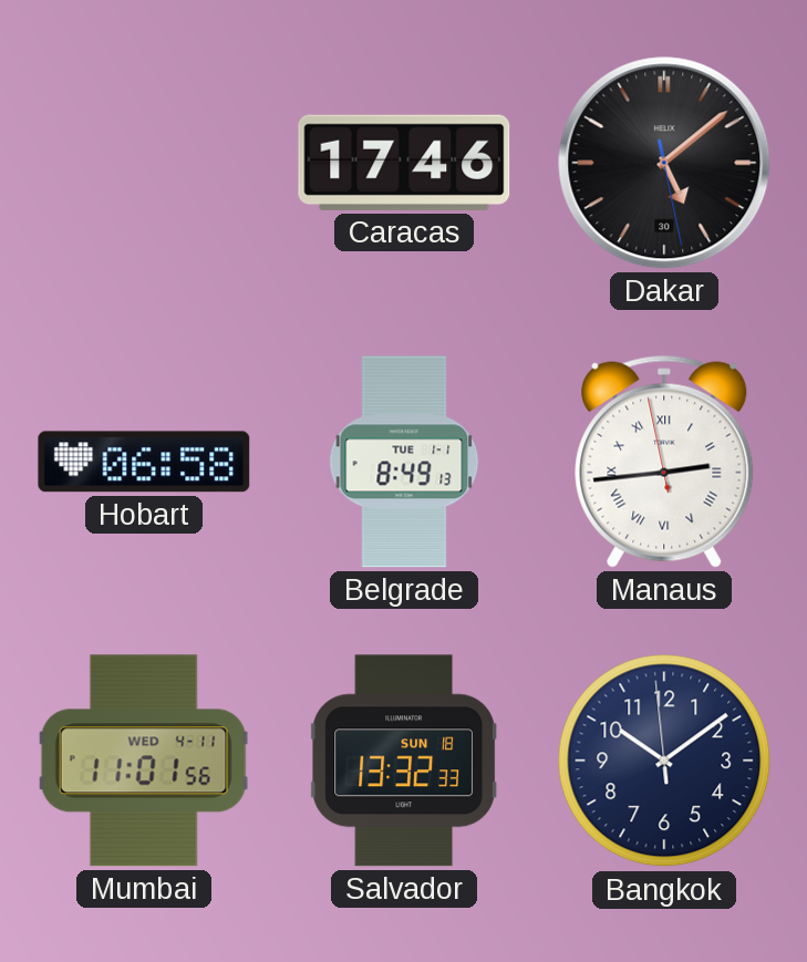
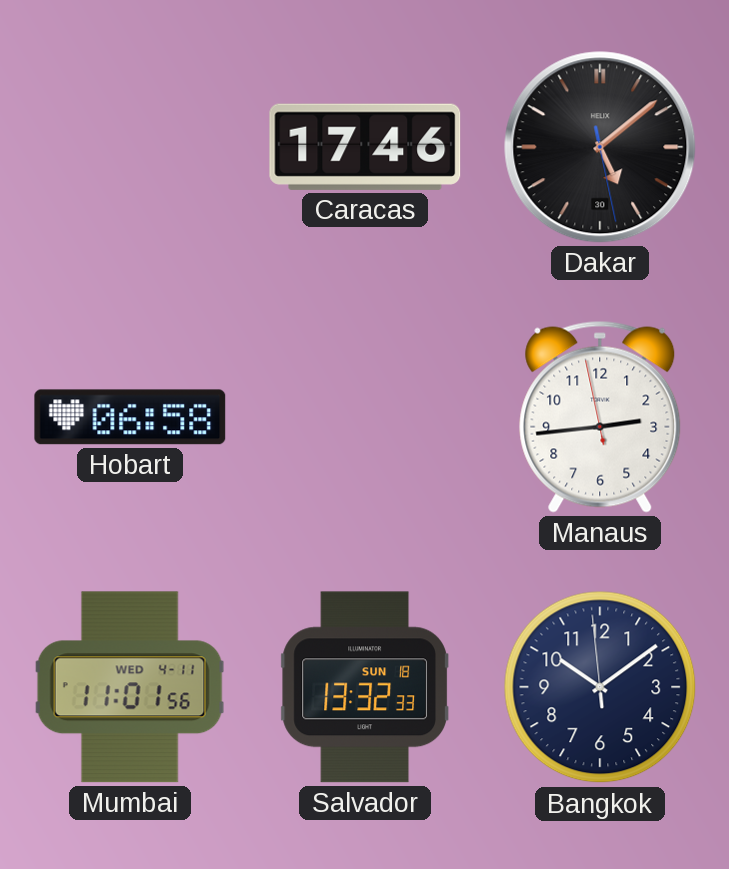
Belgrade: 8:49 -> none
Manaus numerals: Roman -> Arabic
